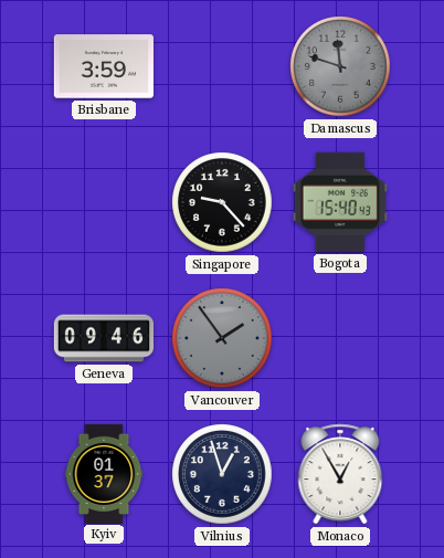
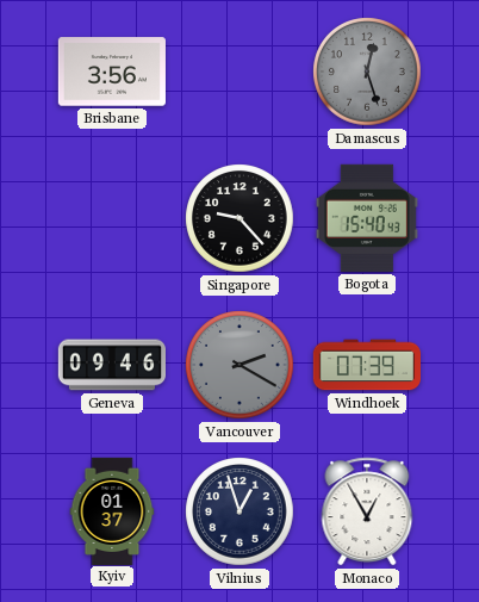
Brisbane: 3:59 -> 3:56
Damascus: 11:48 -> 12:27
Vancouver: 1:54 -> 2:20
Windhoek: none -> 07:39
